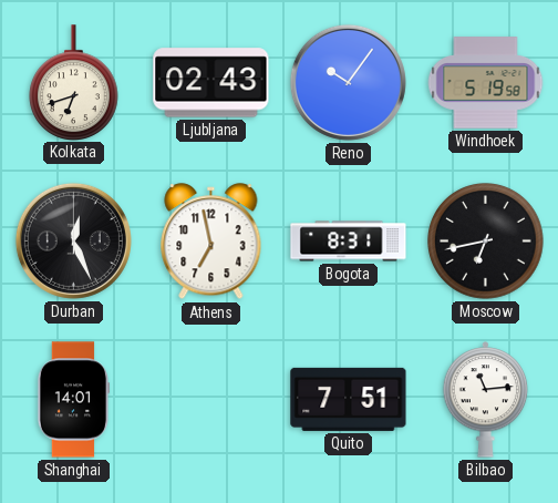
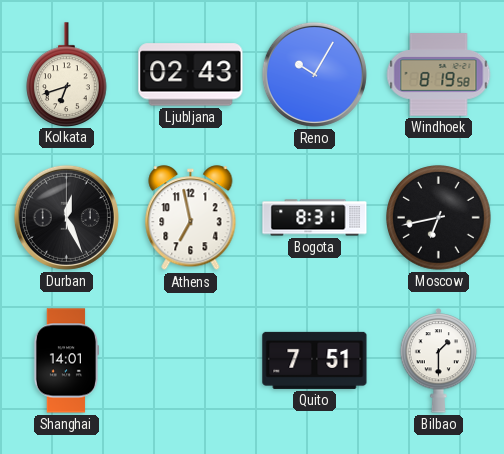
Reno: 10:06 -> 10:05
Windhoek: 5:19 -> 8:19
Bilbao: 11:14 -> 1:30
